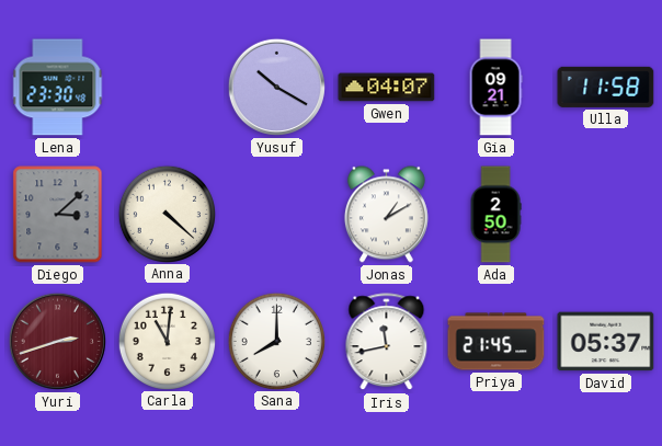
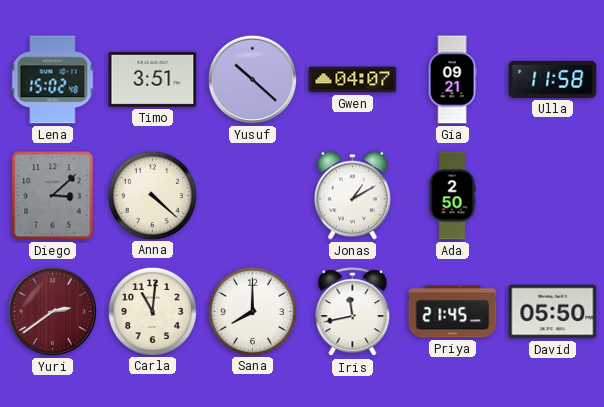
Lena: 23:30 -> 15:02
Timo: none -> 3:51
Yusuf: 10:20 -> 10:22
Yuri: 2:42 -> 2:39
David: 05:37 -> 05:50
